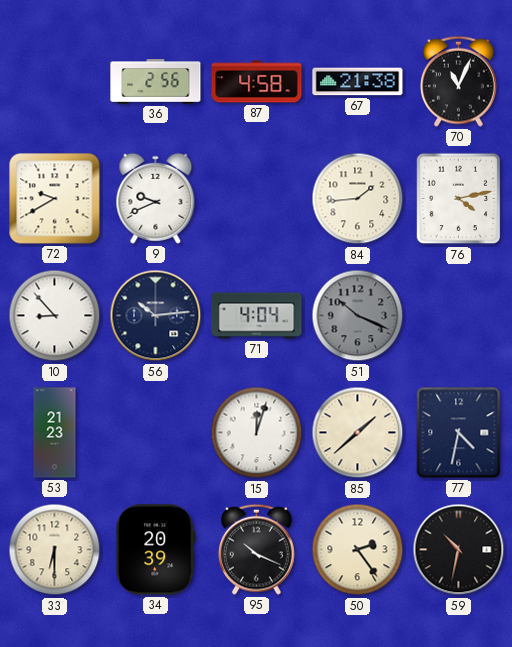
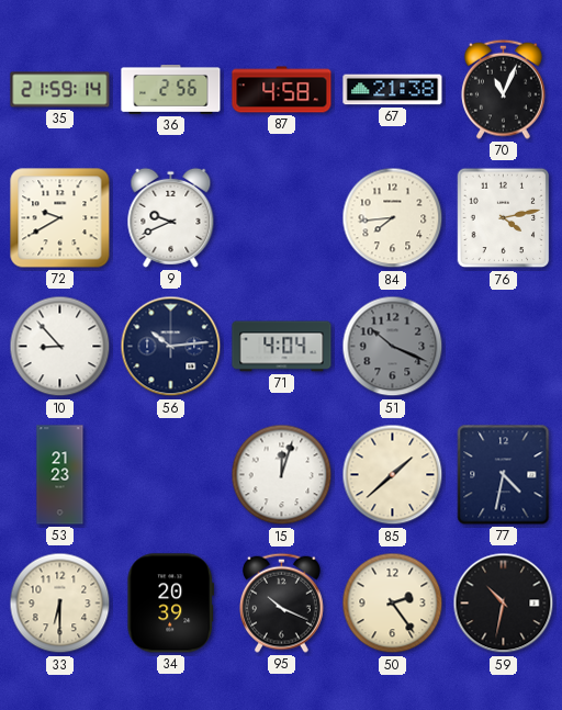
35: none -> 21:59
84: 1:44 -> 7:44
